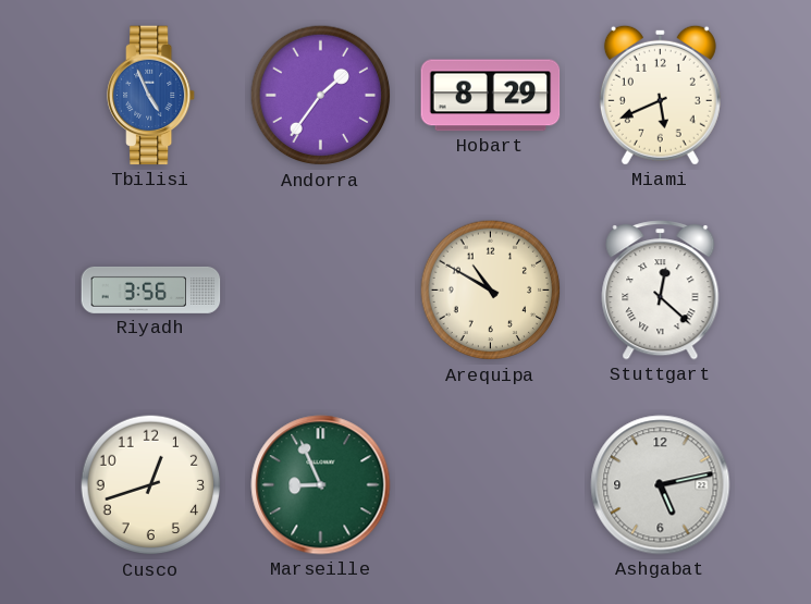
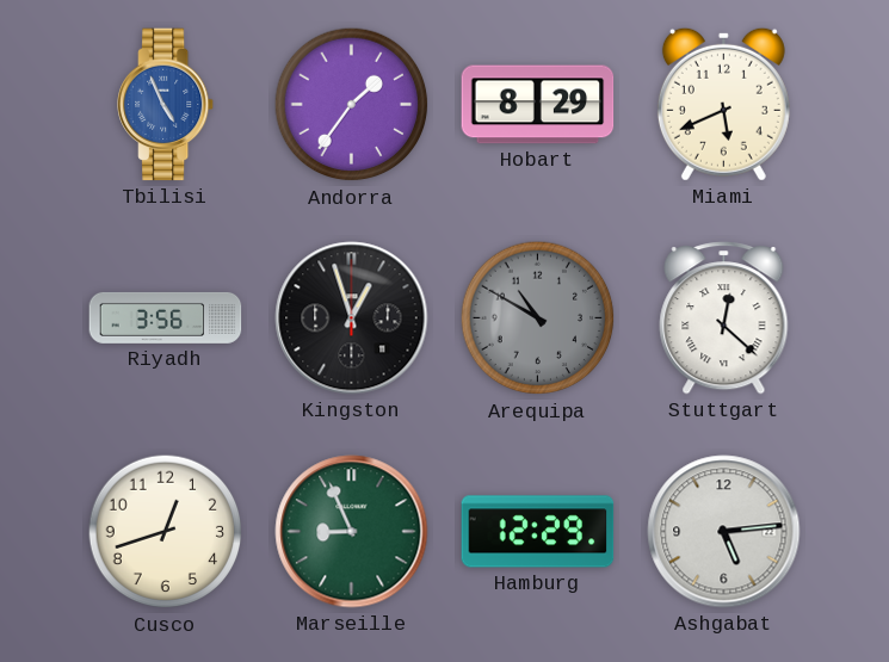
Kingston: none -> 12:57
Arequipa dial: cream -> grey
Hamburg: none -> 12:29
Ashgabat: 5:13 -> 5:14
